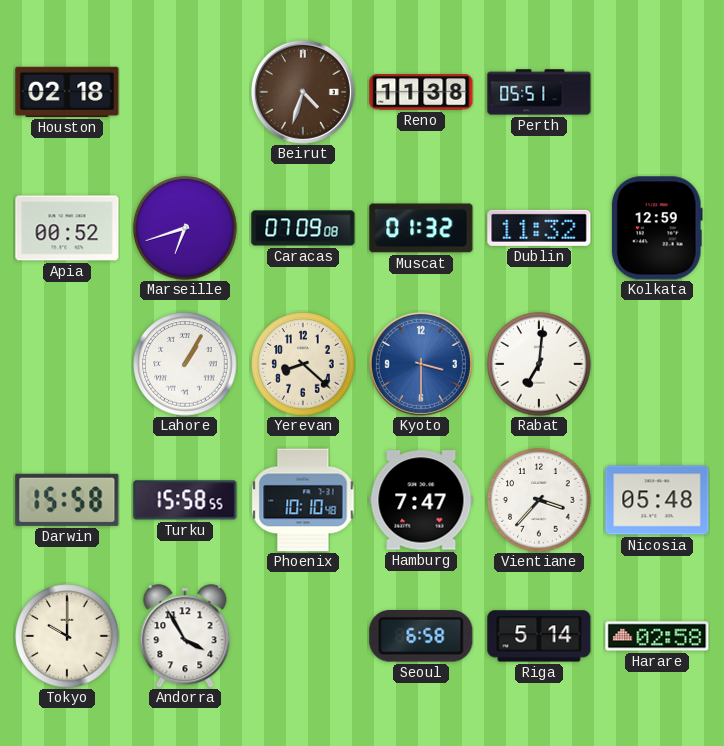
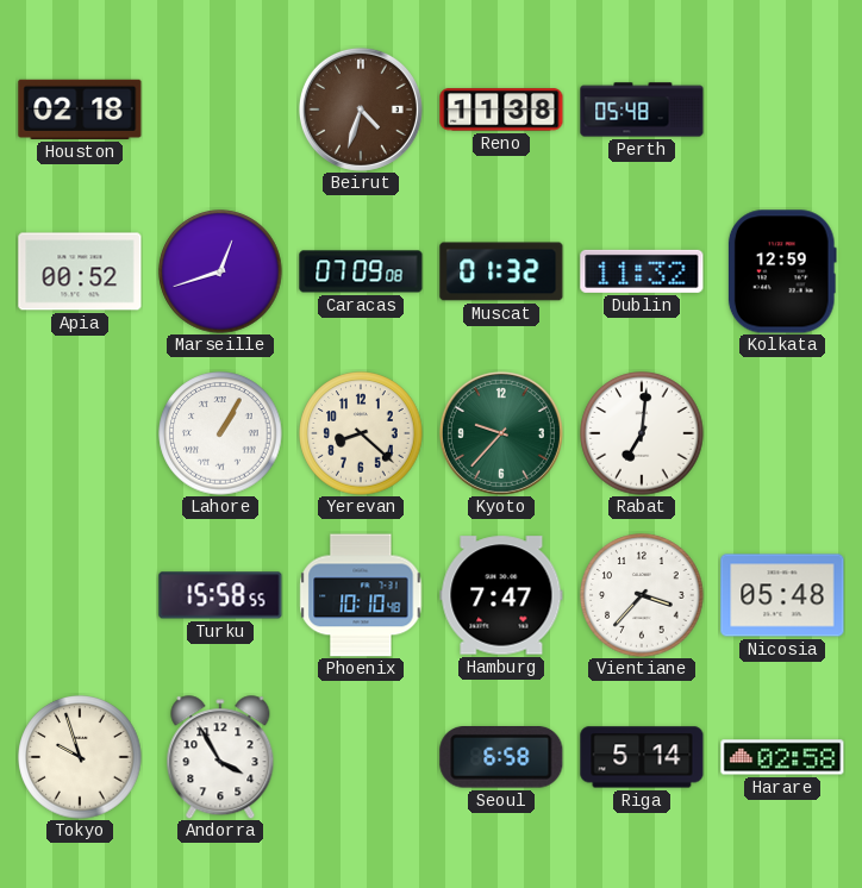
Perth: 05:51 -> 05:48
Marseille: 6:42 -> 12:42
Kyoto: 3:30 -> 9:37
Kyoto dial: blue -> green
Darwin: 15:58 -> none
Tokyo: 10:00 -> 9:57
